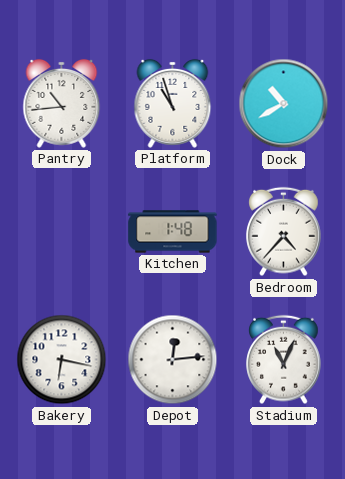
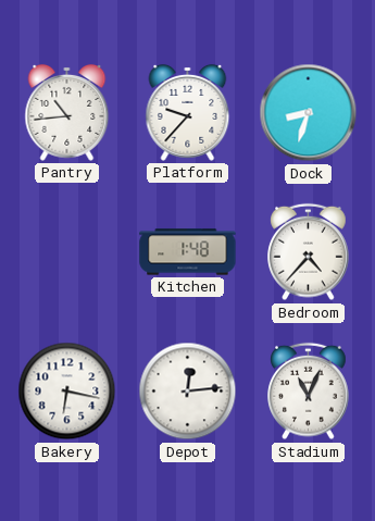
Platform: 10:57 -> 9:37
Dock: 10:40 -> 8:33
